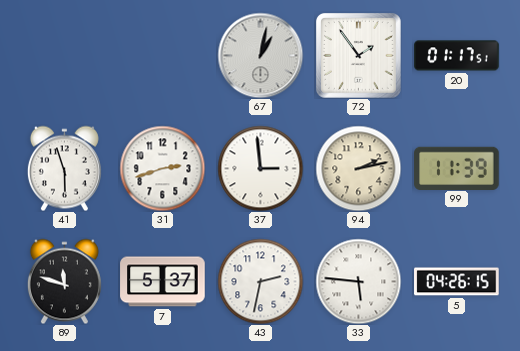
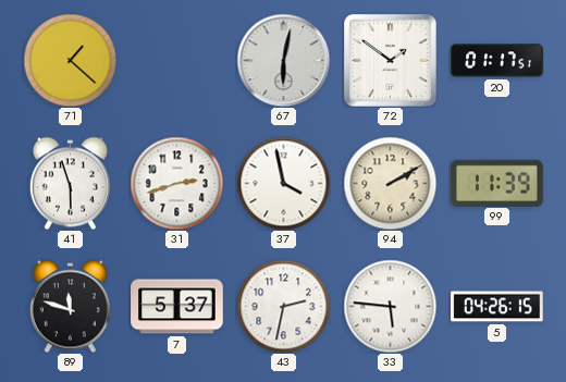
71: none -> 1:22
67: 1:02 -> 6:02
72: 1:54 -> 1:51
37: 2:59 -> 3:58
94: 2:13 -> 2:10
